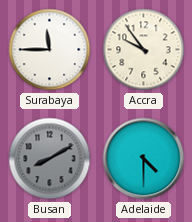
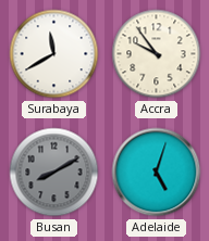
Surabaya: 11:45 -> 11:40
Adelaide: 4:30 -> 5:03
